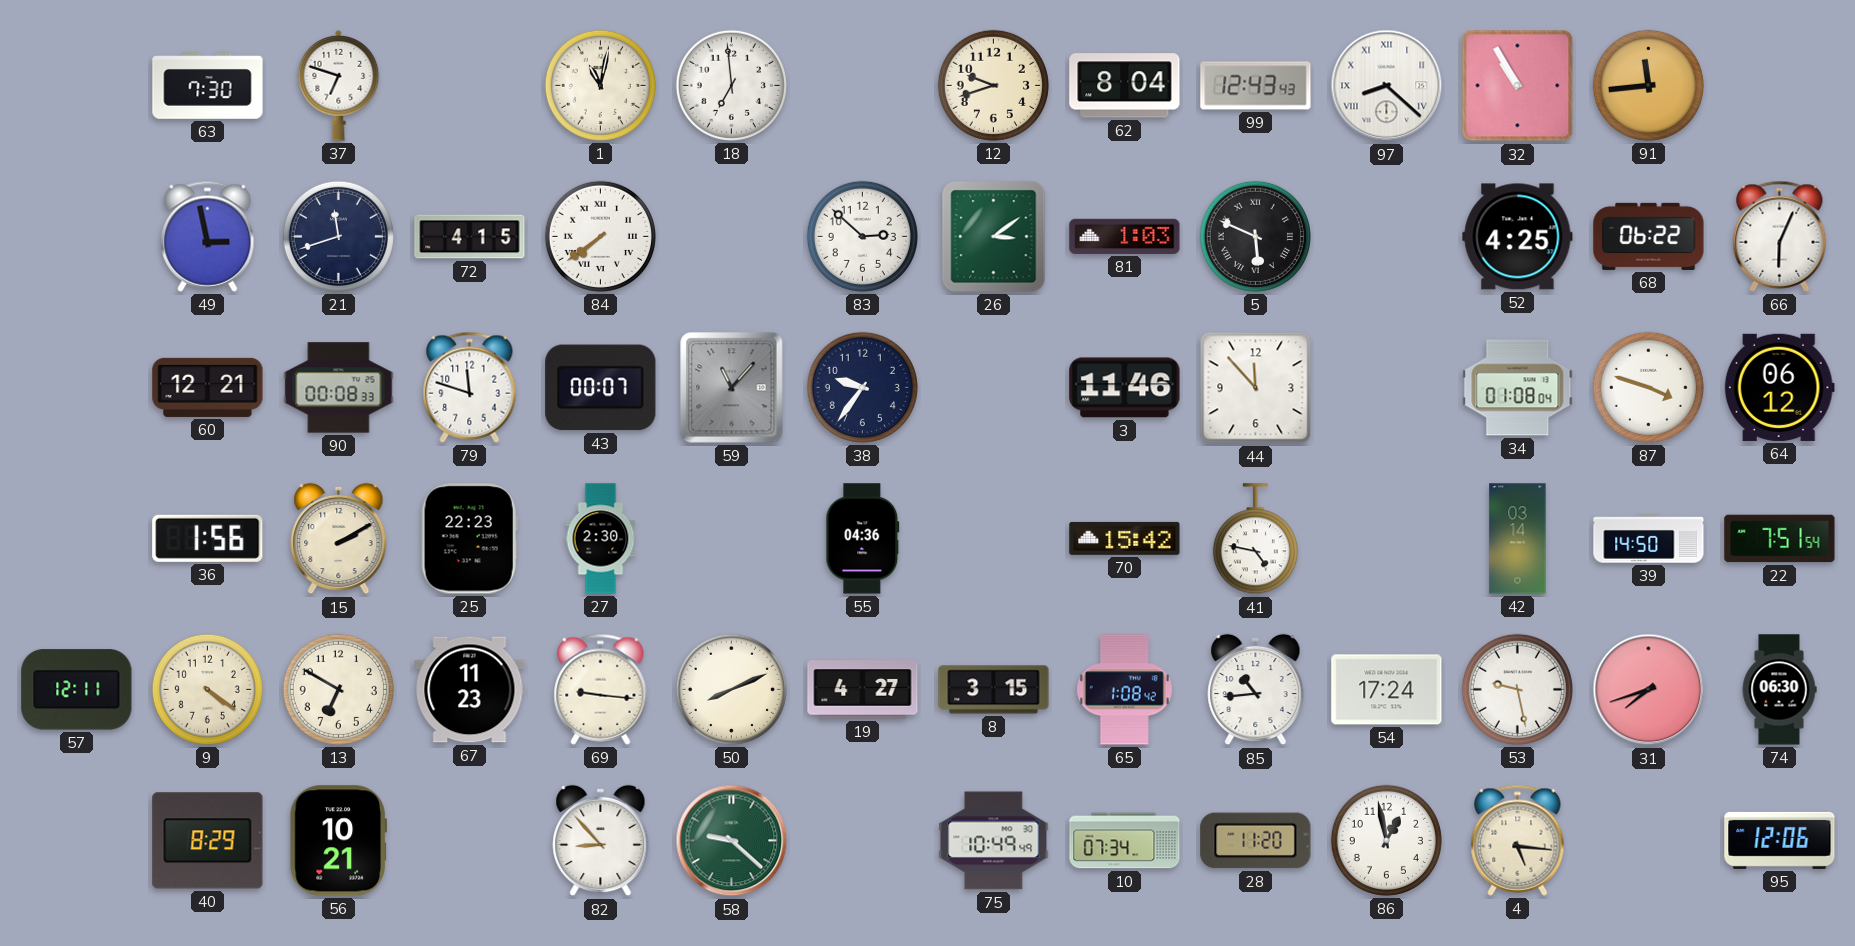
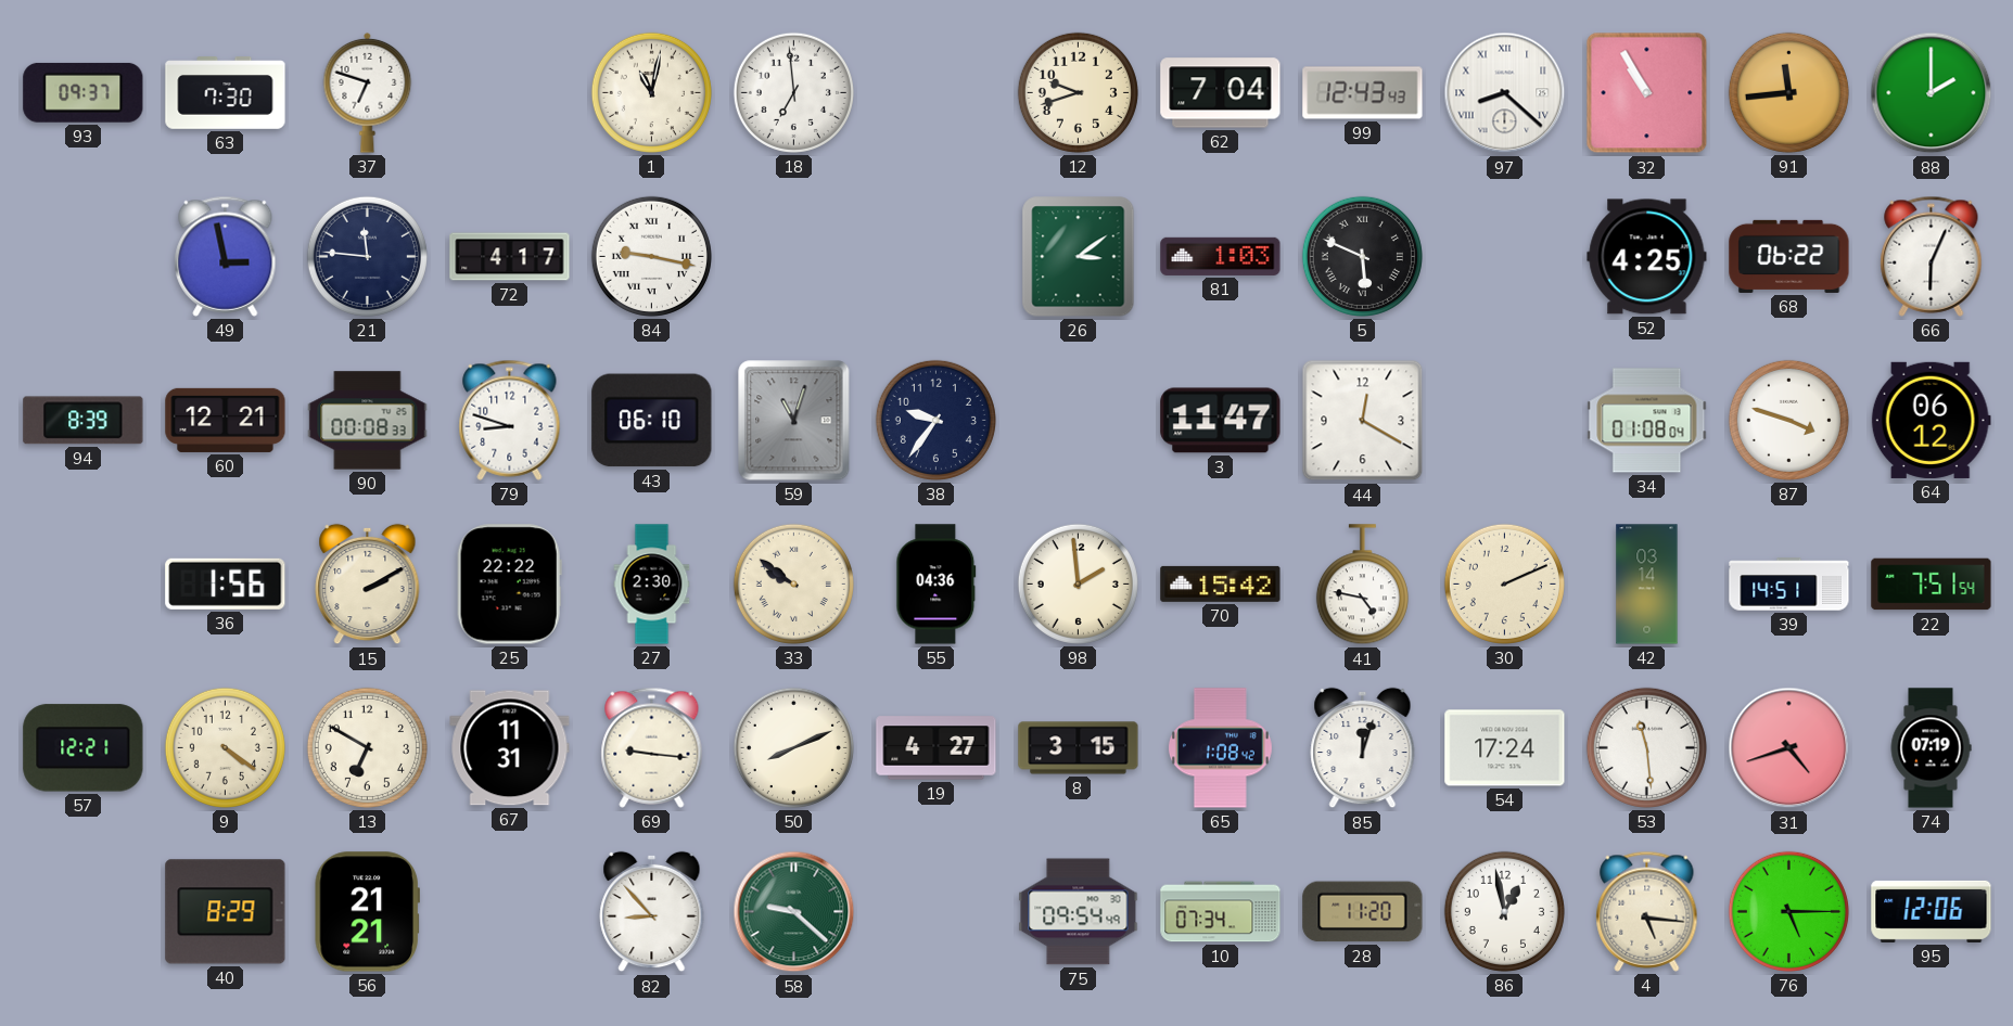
93: none -> 09:37
62: 8:04 -> 7:04
88: none -> 2:00
21: 11:42 -> 11:46
72: 4:15 -> 4:17
84: 7:39 -> 9:17
83: 2:52 -> none
94: none -> 8:39
79: 11:48 -> 8:48
43: 00:07 -> 06:10
59: 11:07 -> 11:03
3: 11:46 -> 11:47
44: 11:53 -> 12:20
25: 22:23 -> 22:22
33: none -> 9:51
98: none -> 1:59
30: none -> 2:11
39: 14:50 -> 14:51
57: 12:11 -> 12:21
67: 11:23 -> 11:31
85: 10:44 -> 12:03
53: 9:28 -> 11:29
31: 7:42 -> 4:42
74: 06:30 -> 07:19
56: 10:21 -> 21:21
75: 10:49 -> 09:54
76: none -> 5:15
